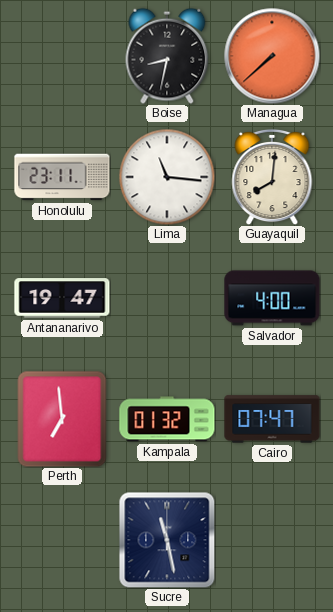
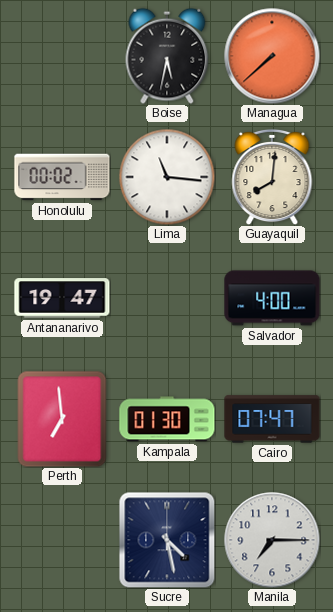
Boise: 8:32 -> 5:32
Honolulu: 23:11 -> 00:02
Kampala: 01:32 -> 01:30
Sucre: 11:28 -> 4:28
Manila: none -> 7:15
